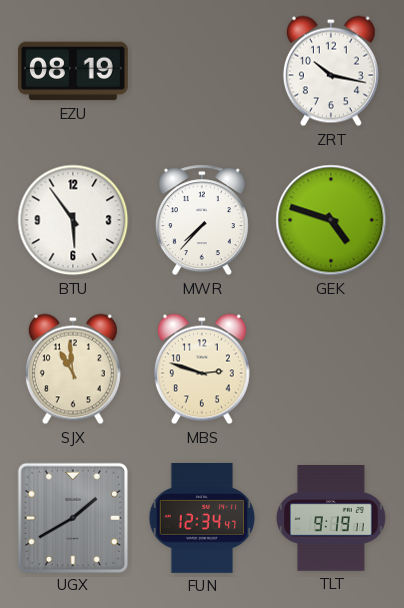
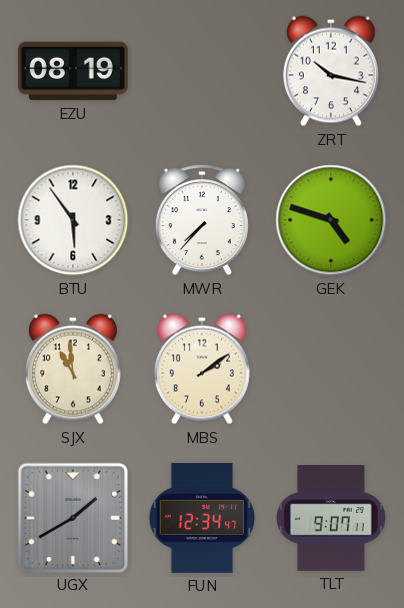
MBS: 2:48 -> 2:09
TLT: 9:19 -> 9:07
